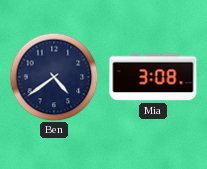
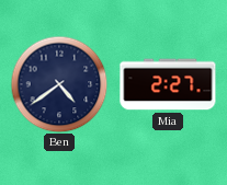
Mia: 3:08 -> 2:27
